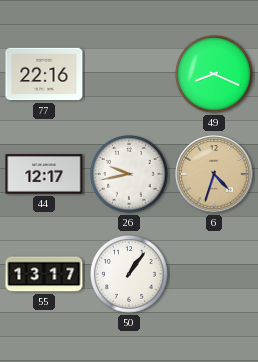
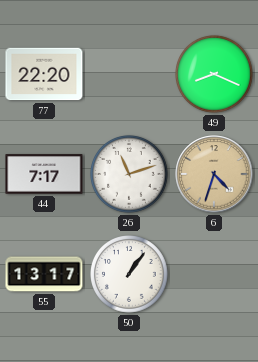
77: 22:16 -> 22:20
44: 12:17 -> 7:17
26: 9:43 -> 11:12
